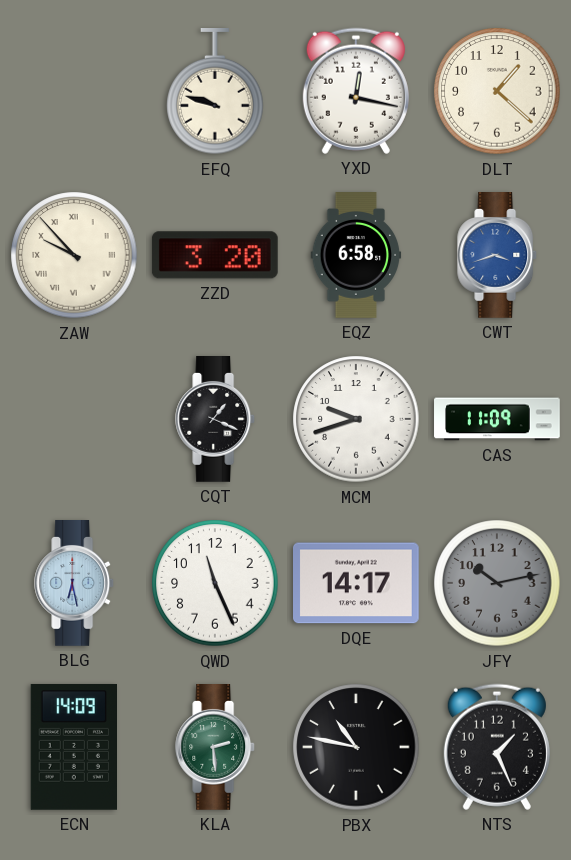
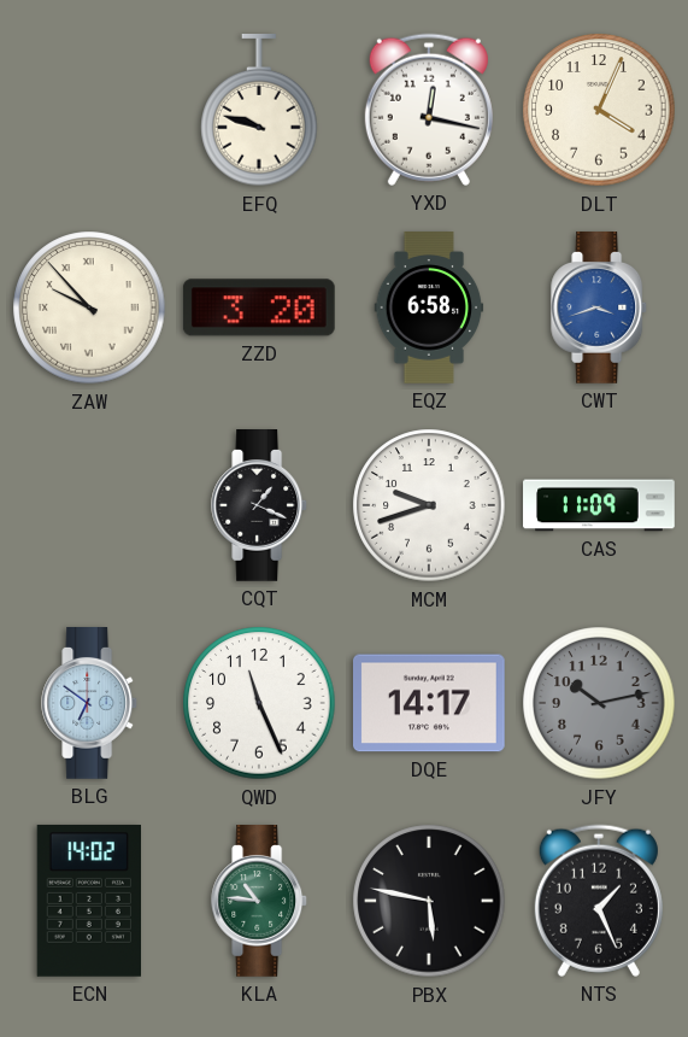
DLT: 1:22 -> 4:04
BLG: 6:28 -> 6:51
ECN: 14:09 -> 14:02
KLA: 2:29 -> 10:46
PBX: 10:47 -> 5:47
